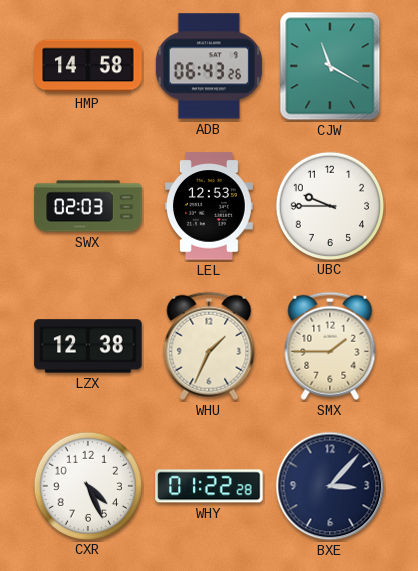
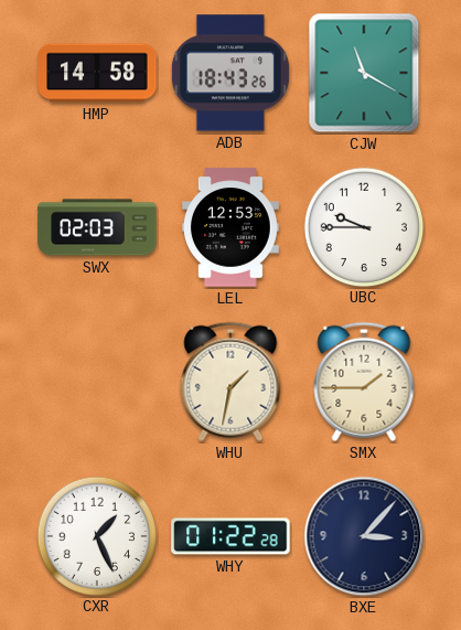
ADB: 06:43 -> 18:43
LZX: 12:38 -> none
WHU: 1:34 -> 1:32
CXR: 4:26 -> 1:26
